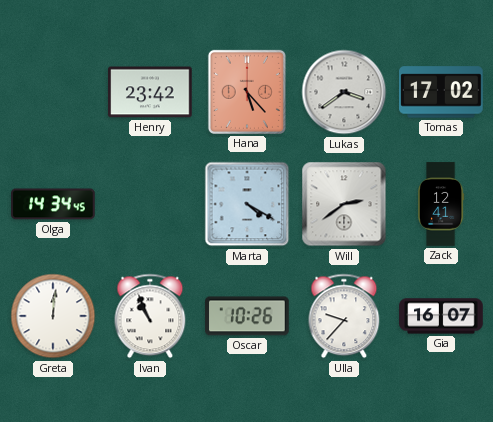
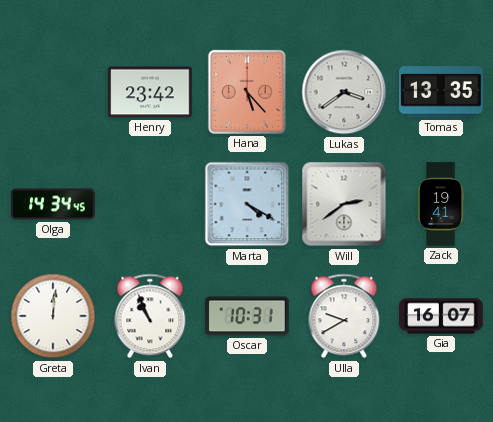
Tomas: 17:02 -> 13:35
Zack: 12:41 -> 19:41
Oscar: 10:26 -> 10:31
Ulla: 9:37 -> 9:40
